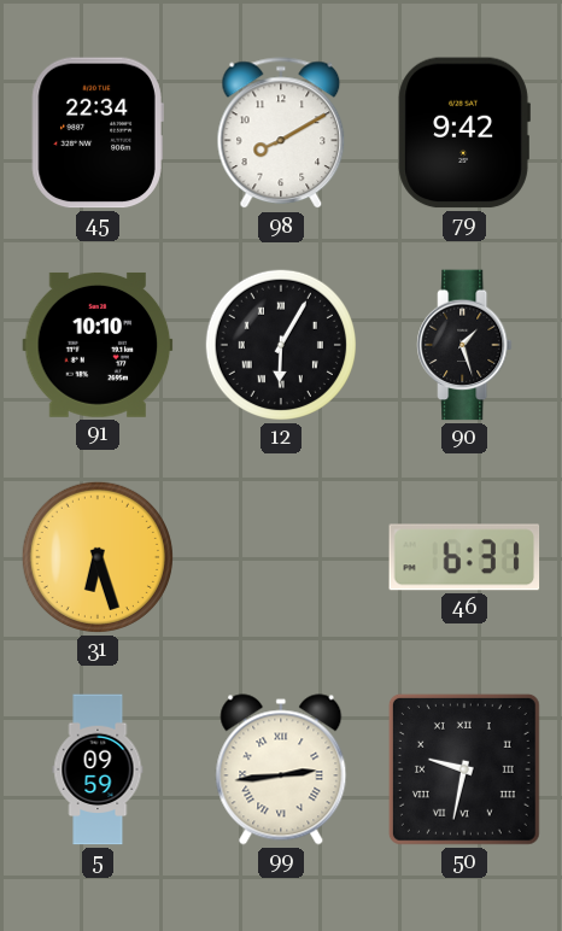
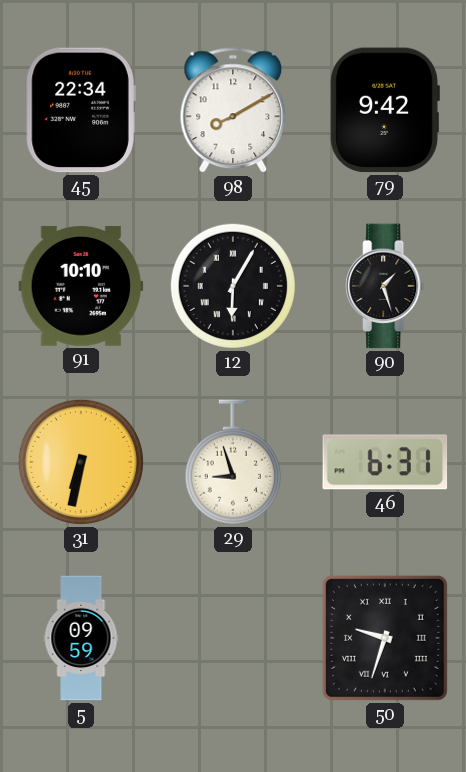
31: 6:27 -> 6:32
29: none -> 8:57
99: 2:44 -> none
50: 9:32 -> 9:33
